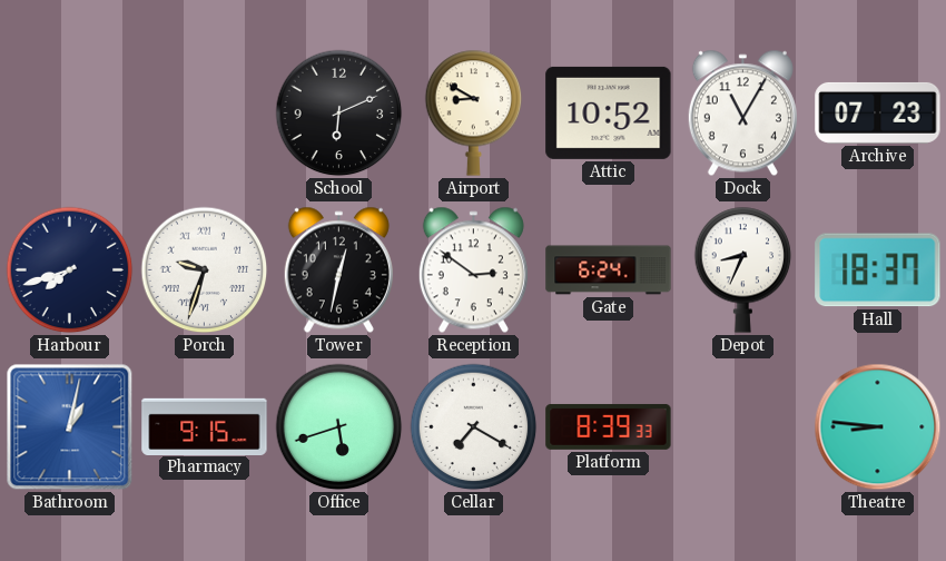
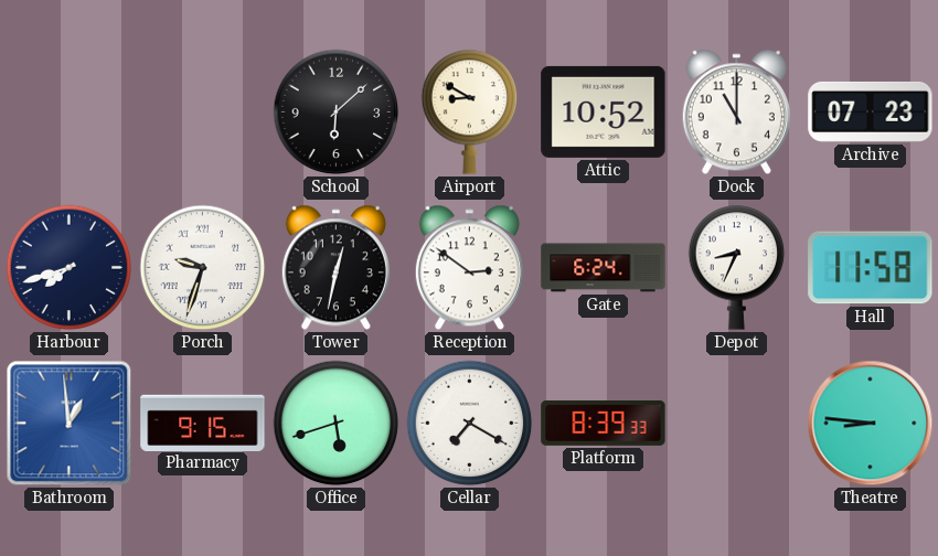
School: 6:11 -> 6:08
Dock: 11:05 -> 11:00
Hall: 18:37 -> 11:58
Bathroom: 1:02 -> 12:59
